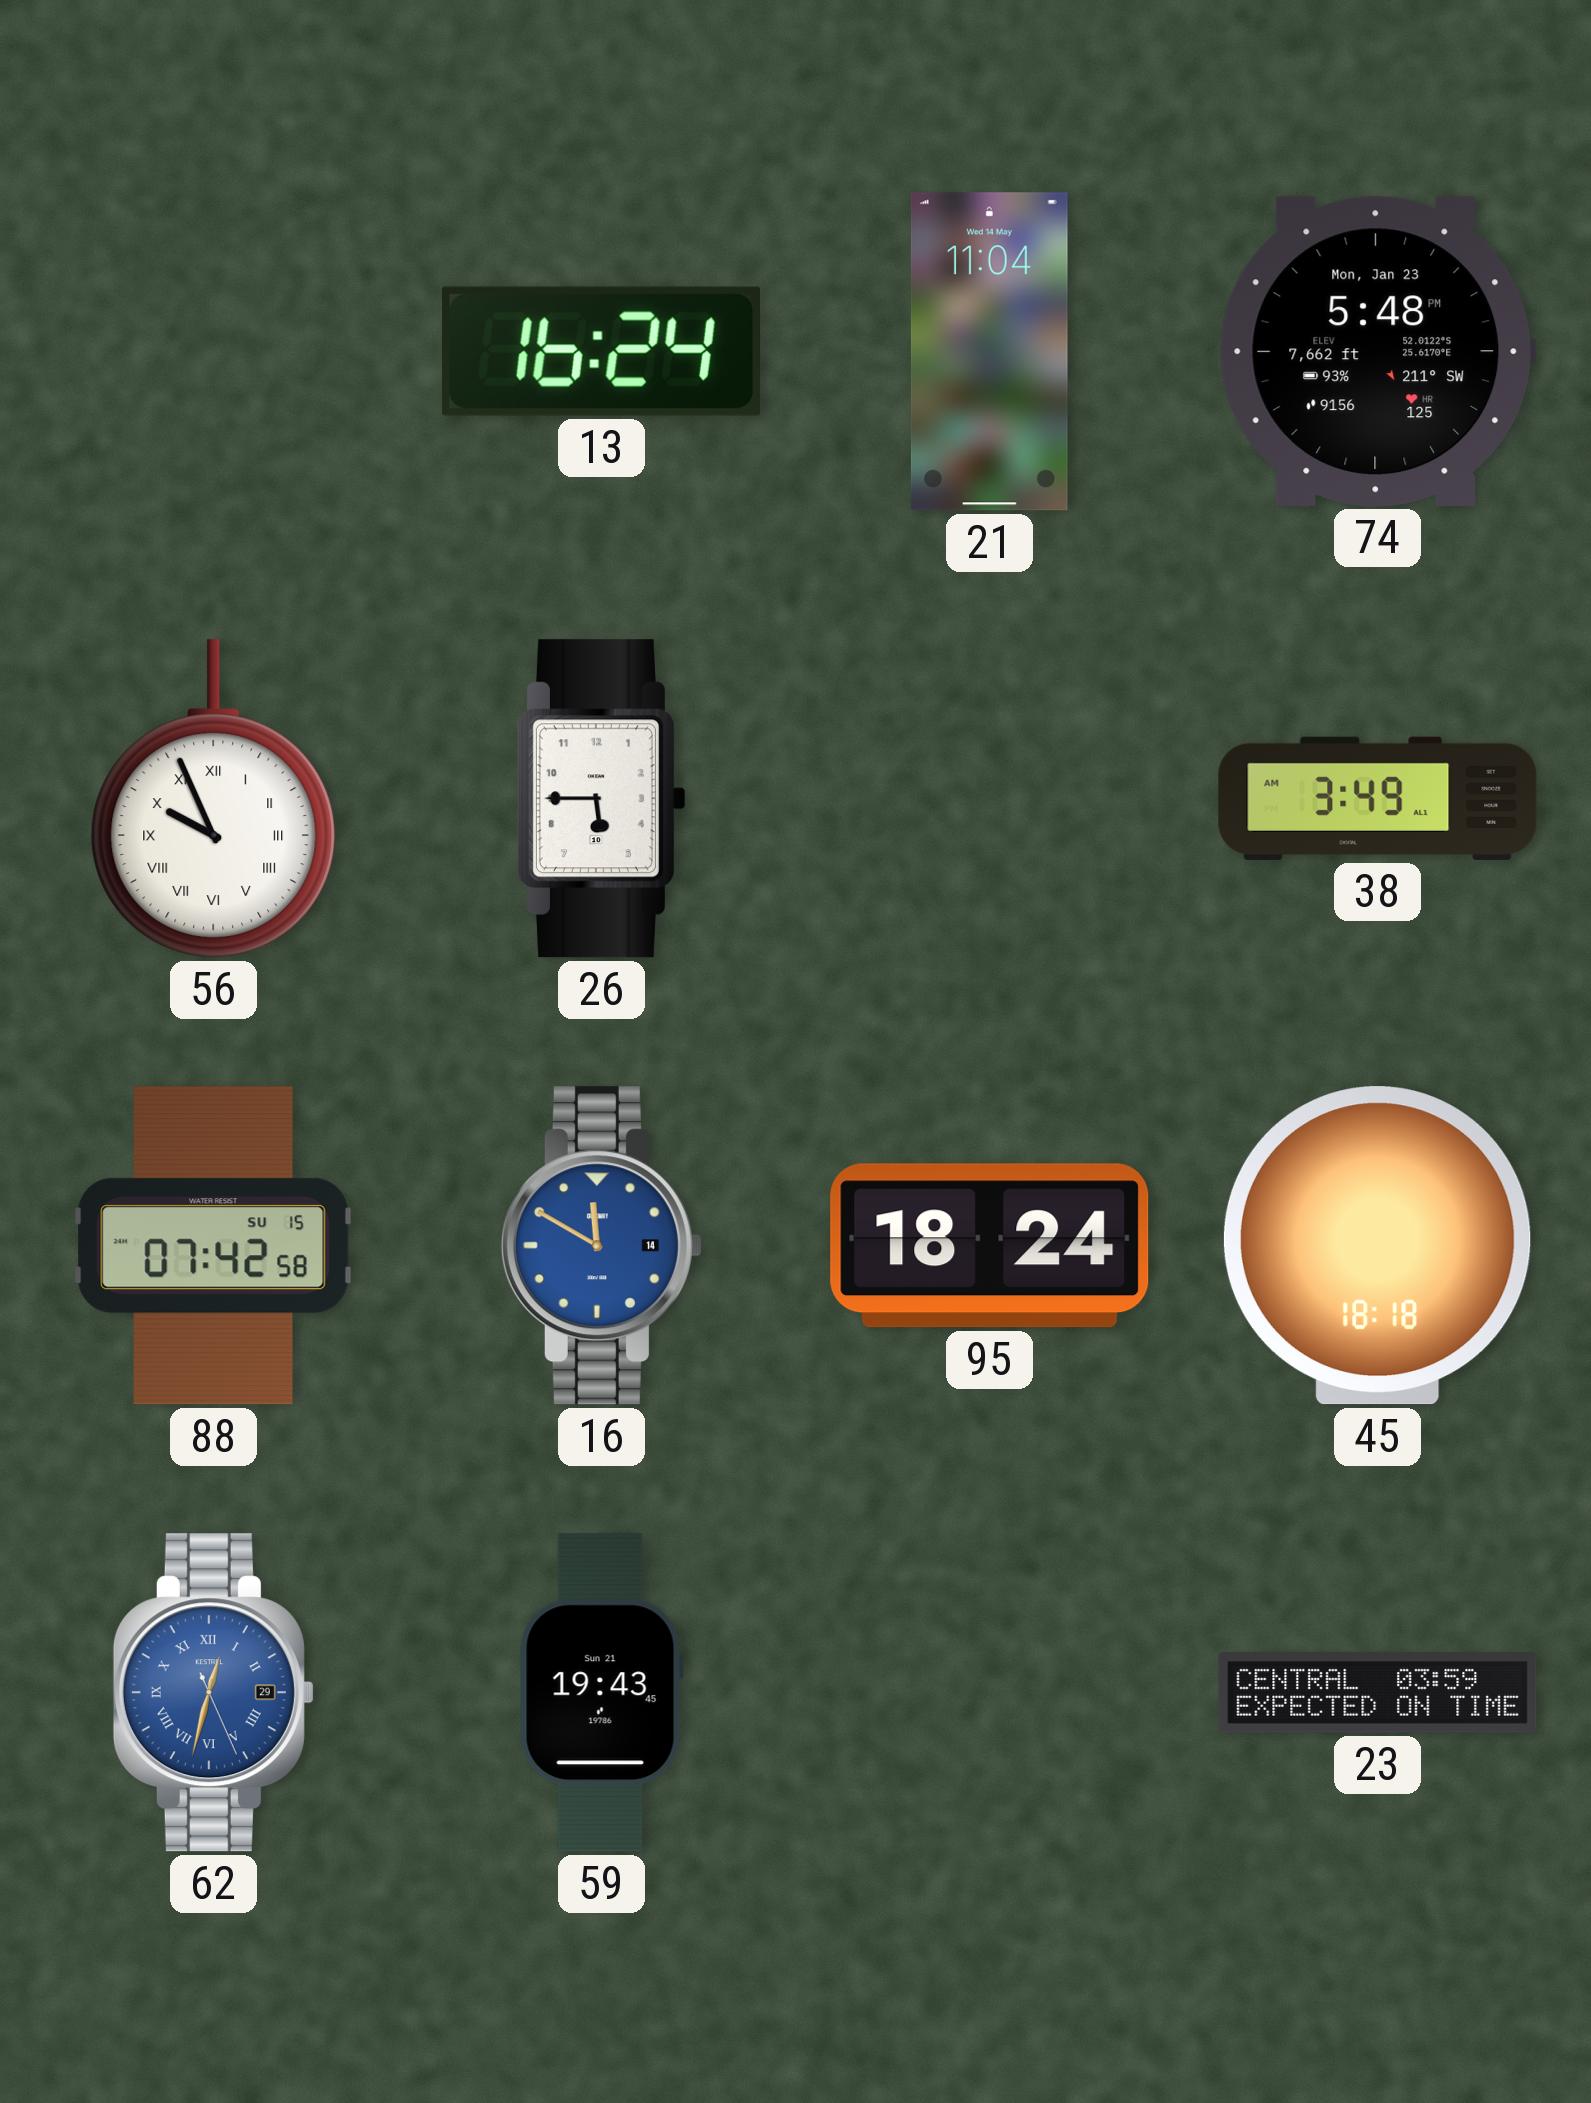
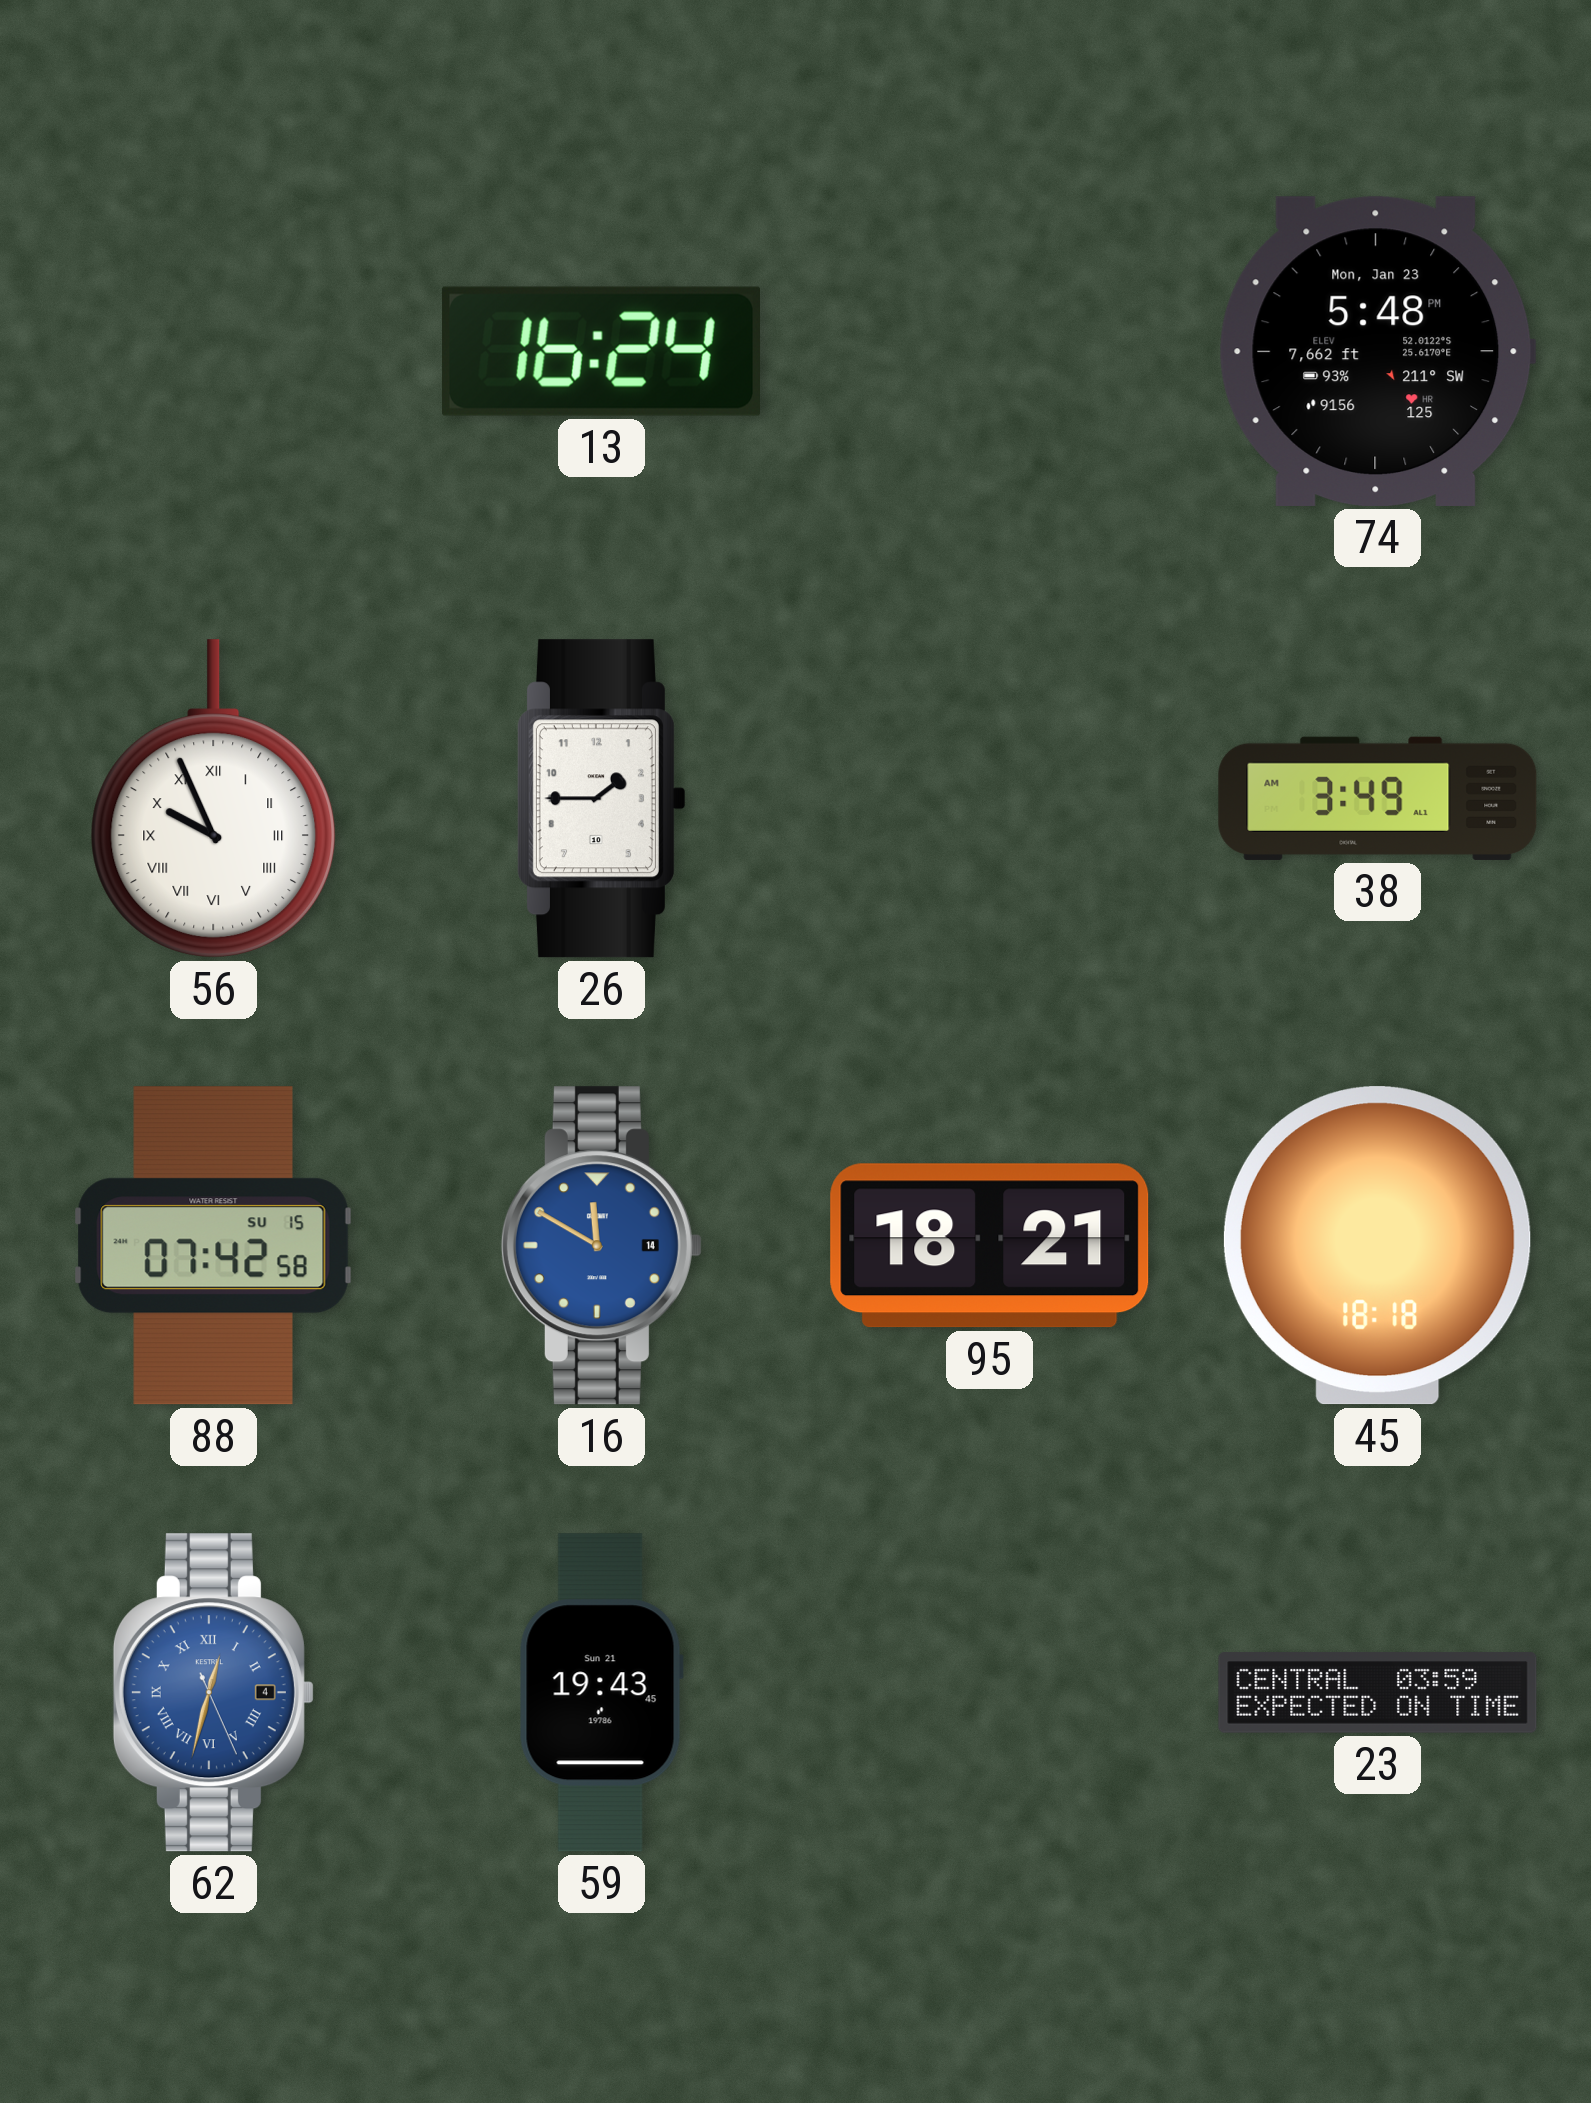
21: 11:04 -> none
26: 5:45 -> 1:45
95: 18:24 -> 18:21
62 date: 29 -> 4
